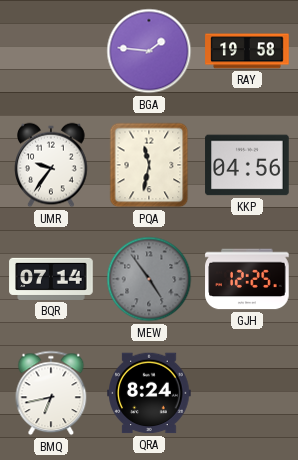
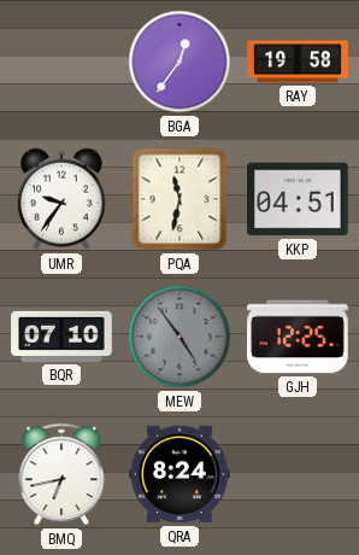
BGA: 1:46 -> 12:36
KKP: 04:56 -> 04:51
BQR: 07:14 -> 07:10
